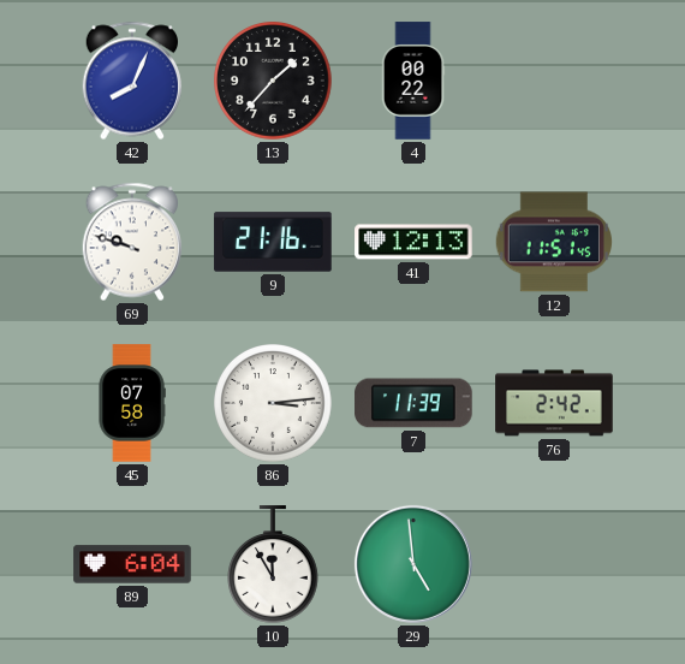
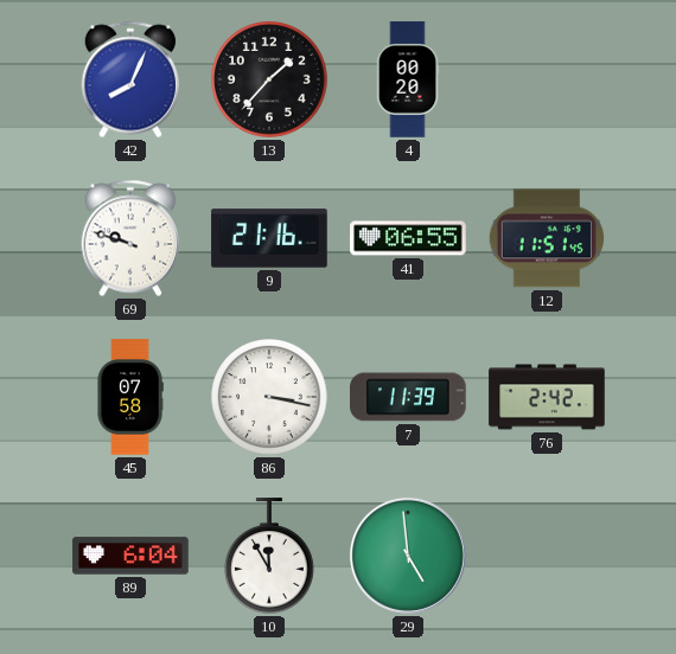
4: 00:22 -> 00:20
41: 12:13 -> 06:55
86: 3:14 -> 3:17
